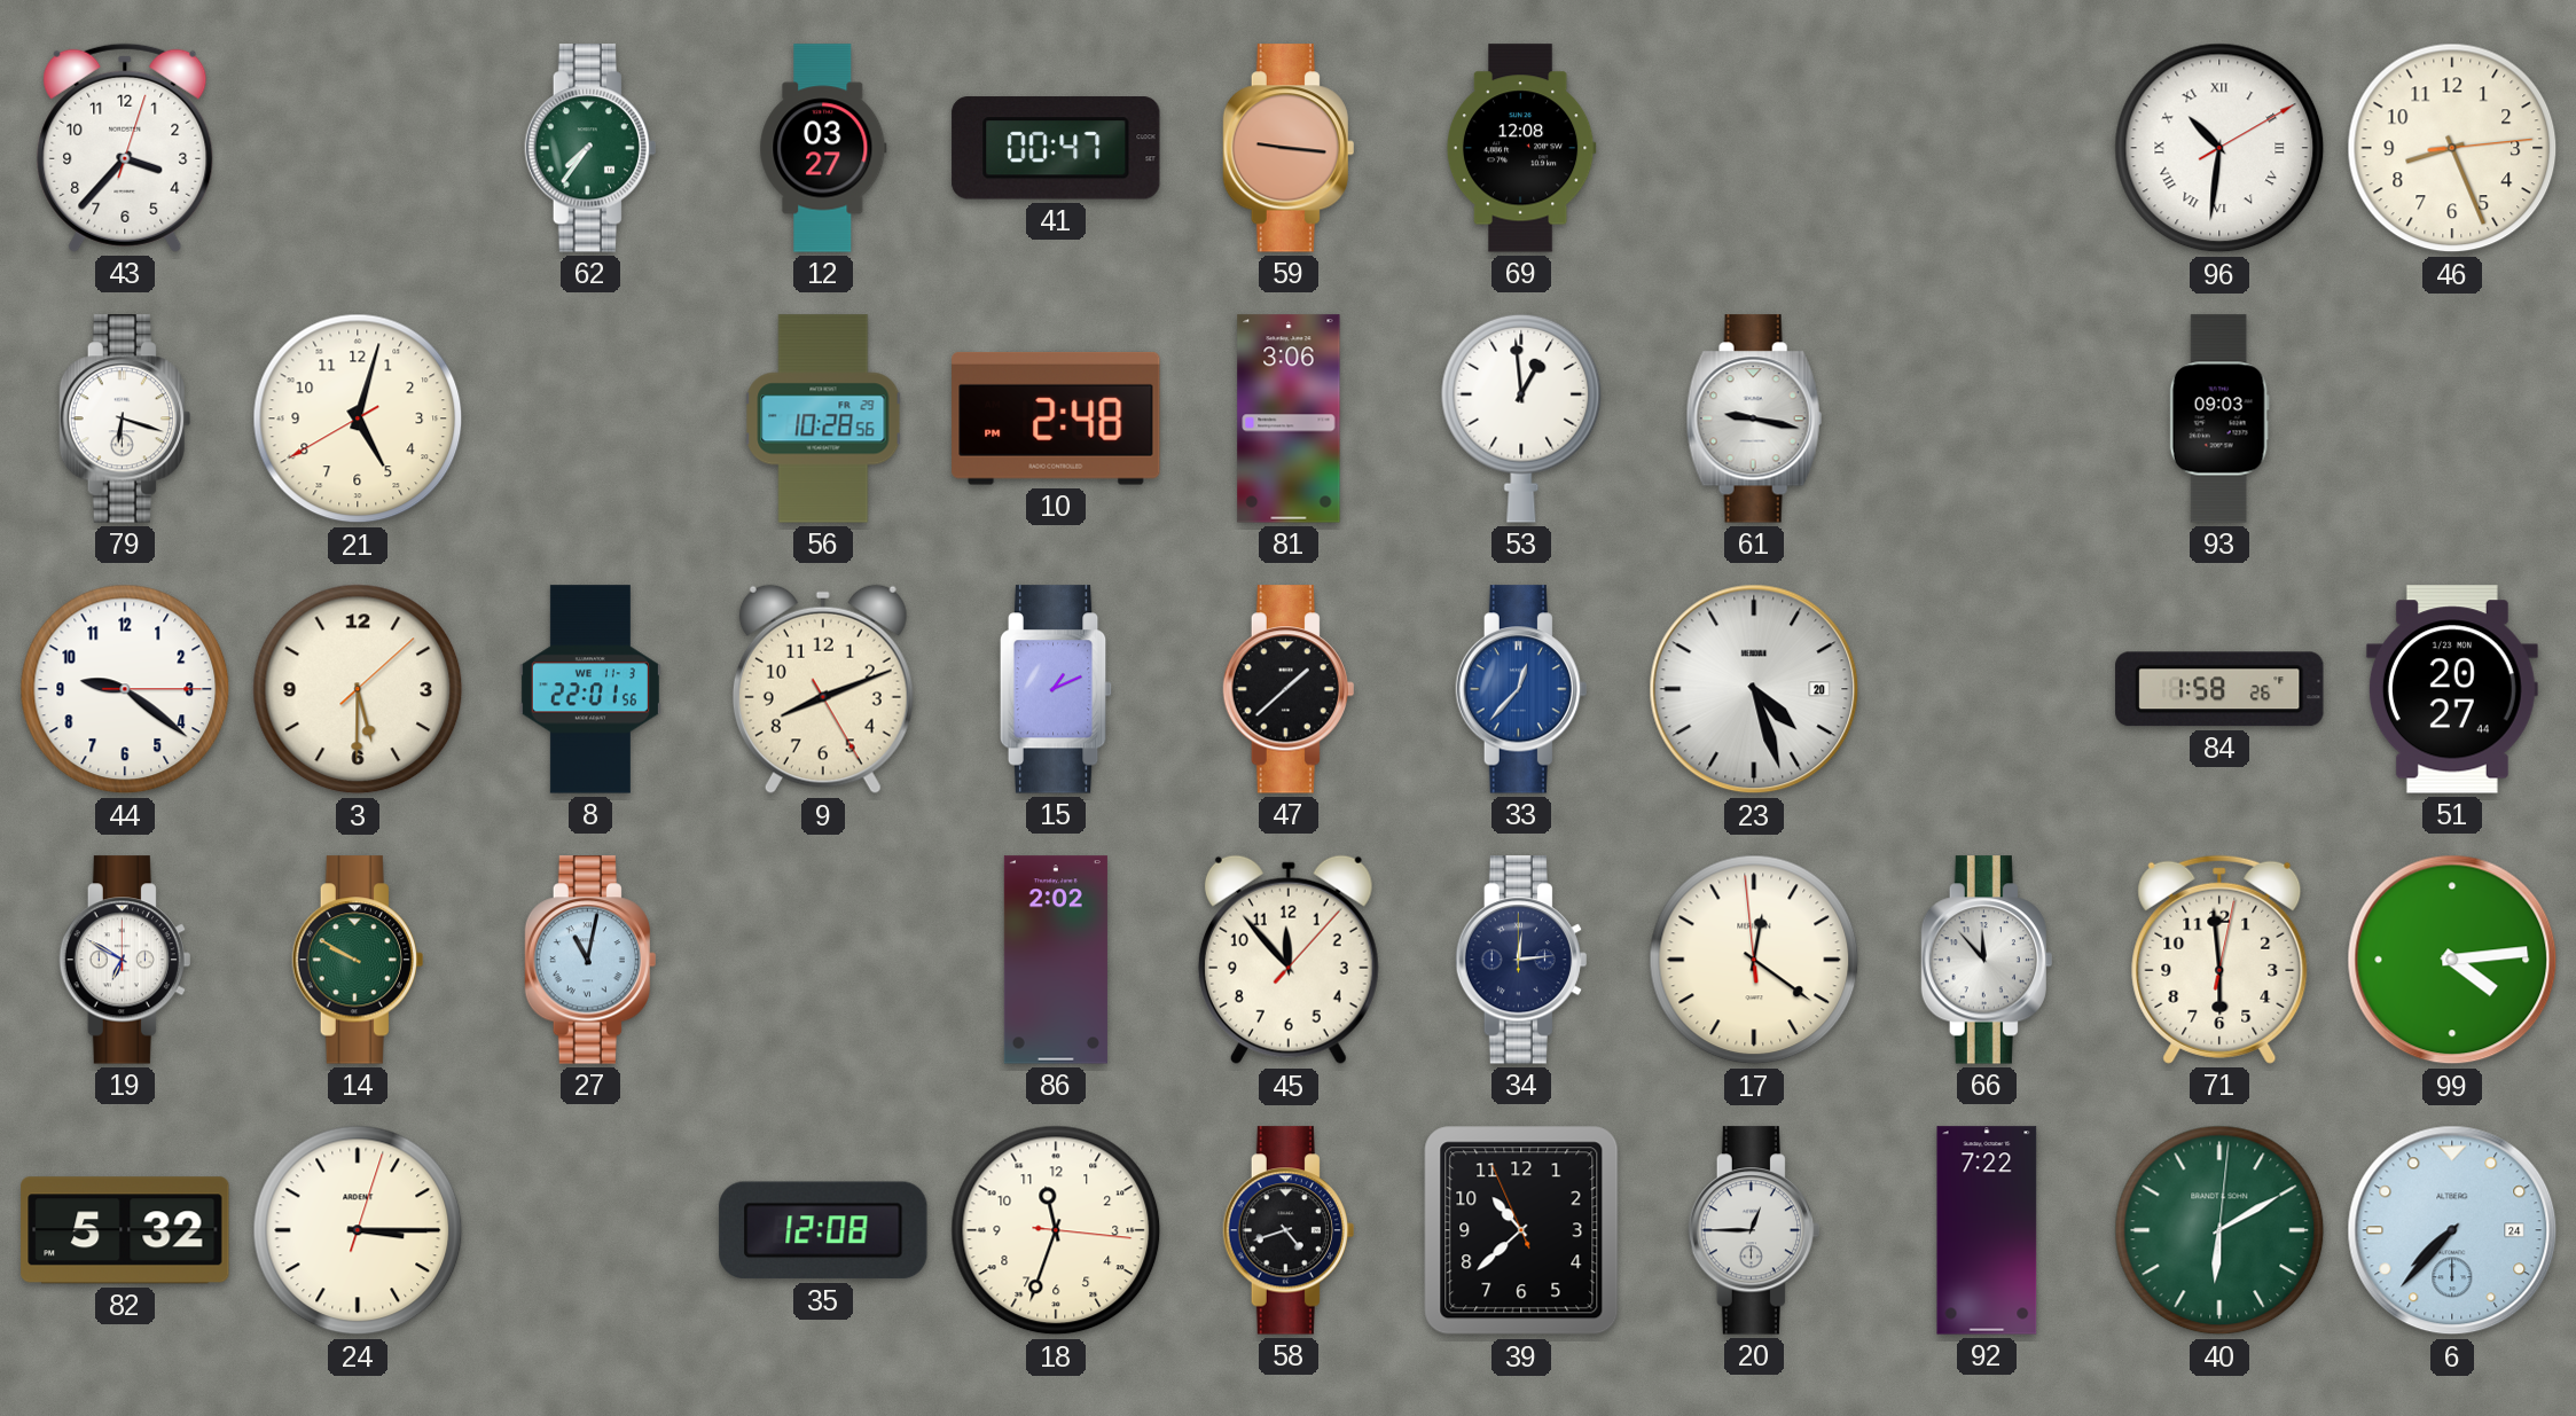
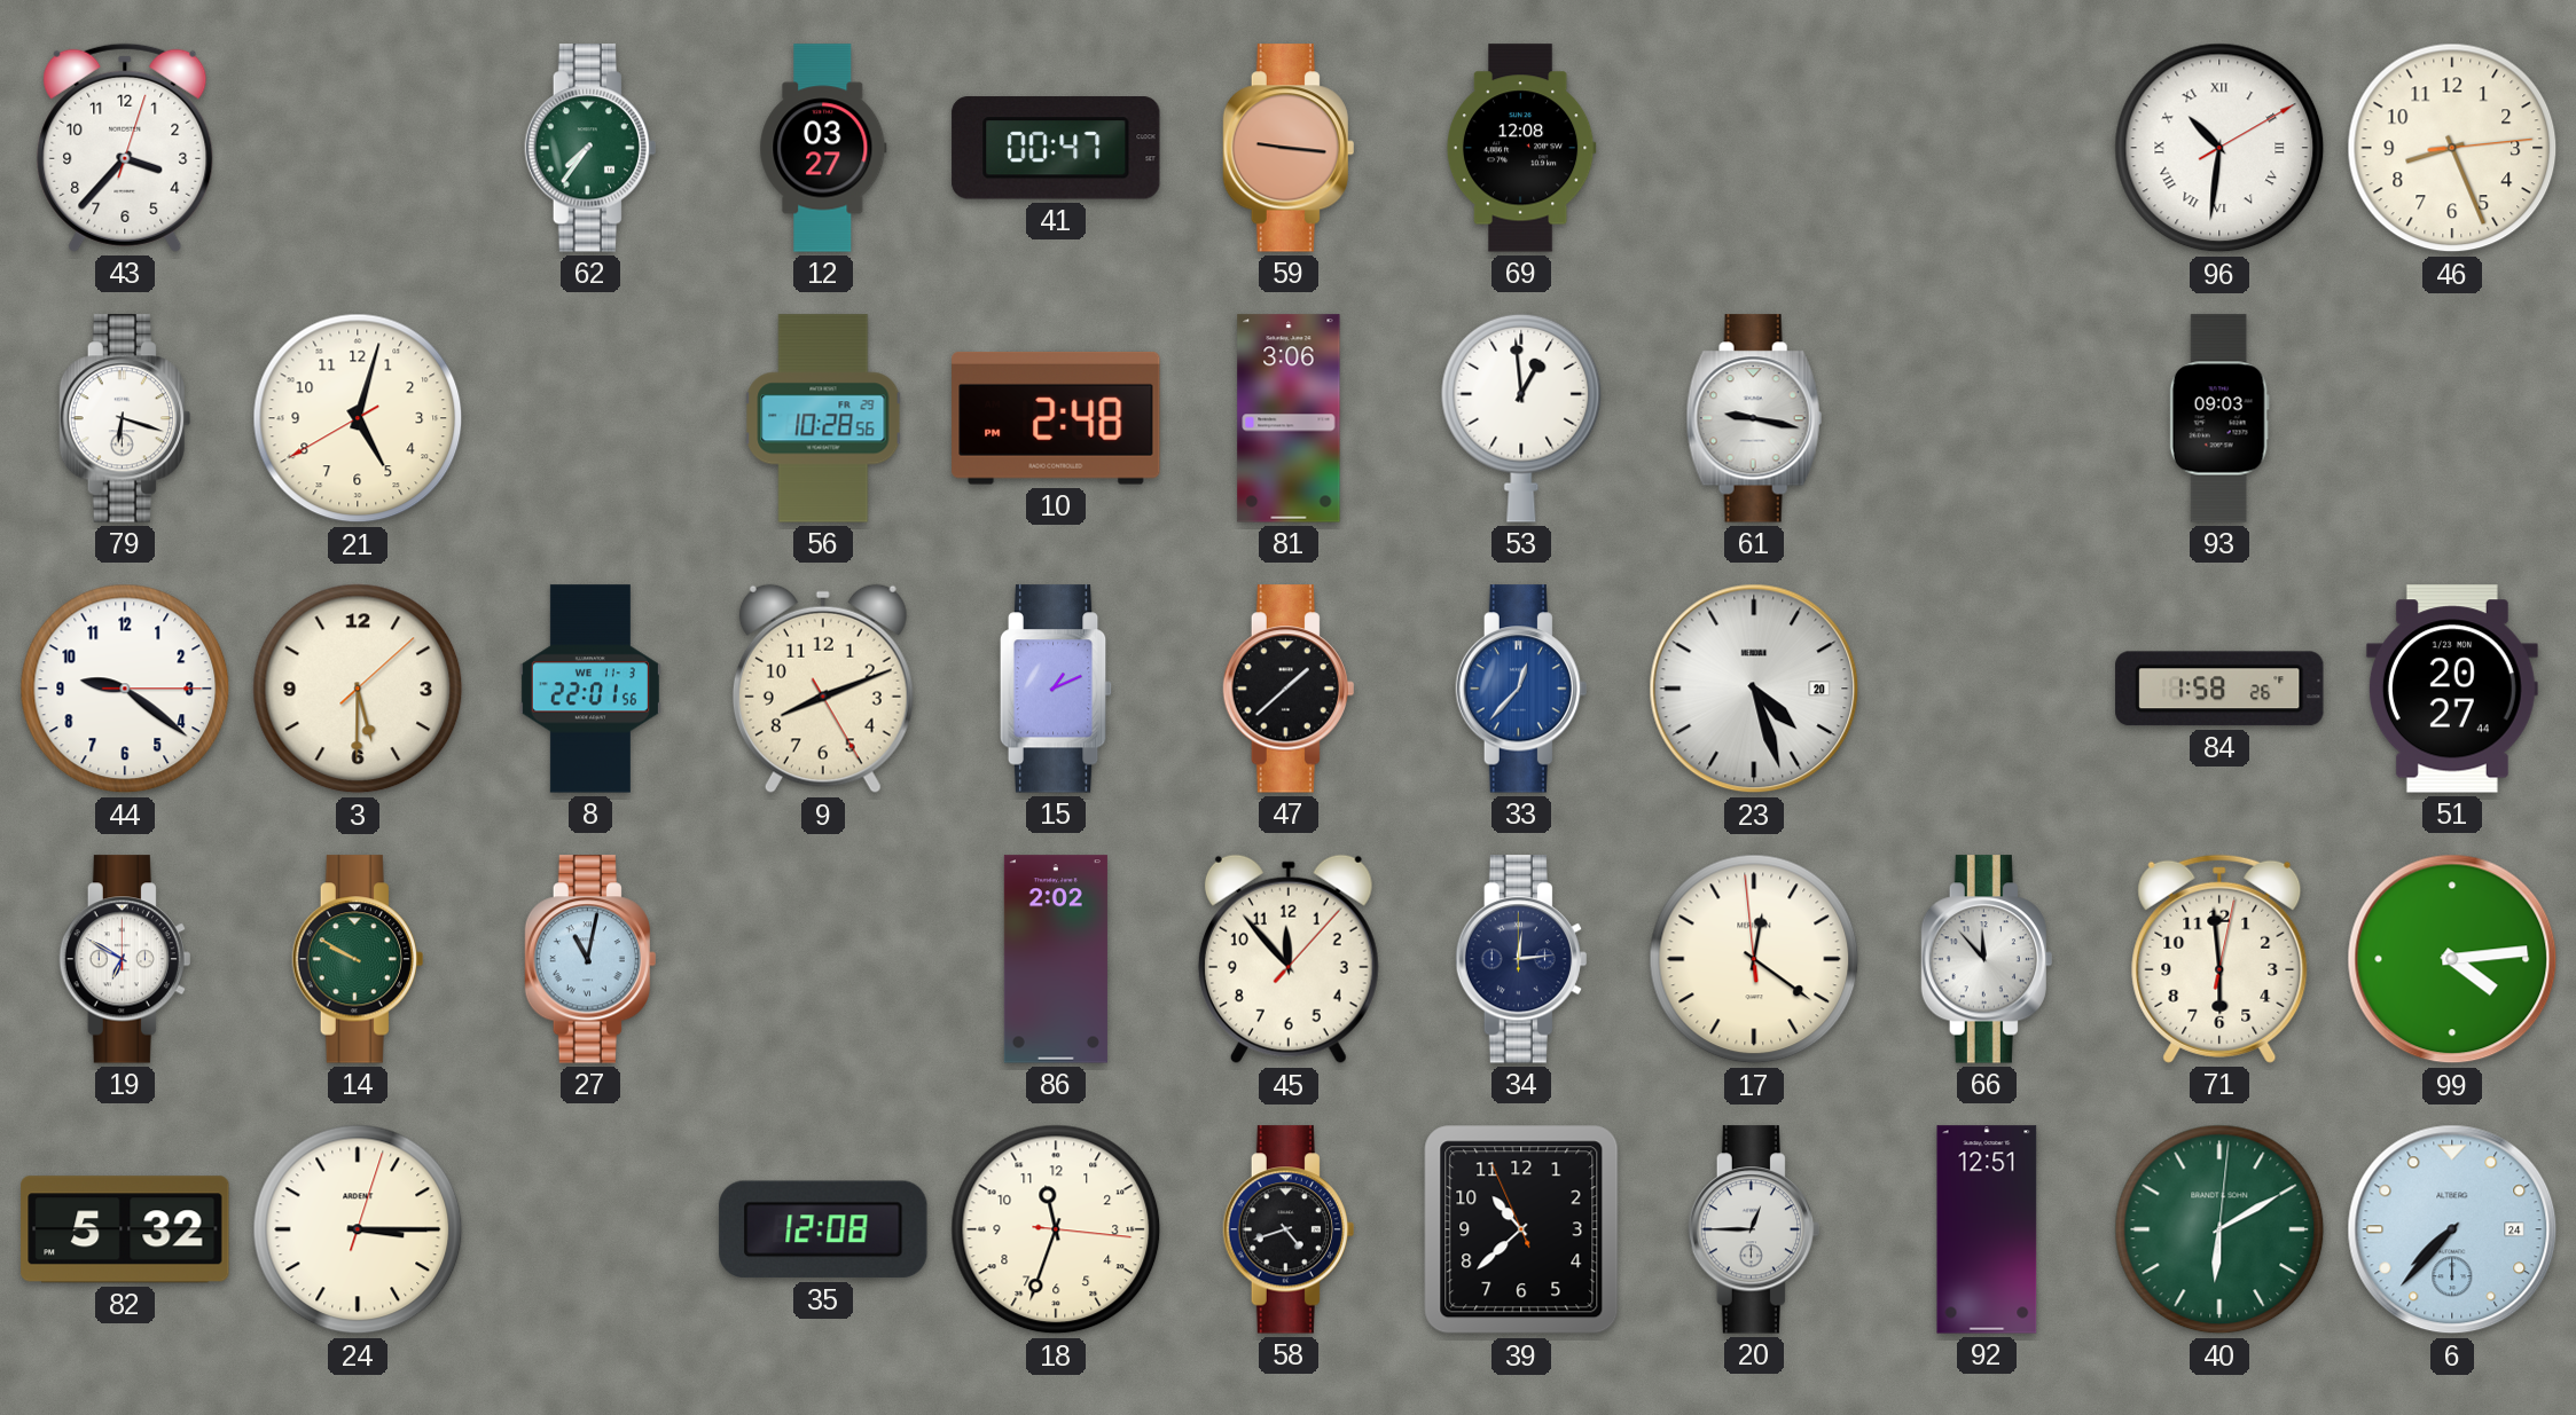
92: 7:22 -> 12:51
